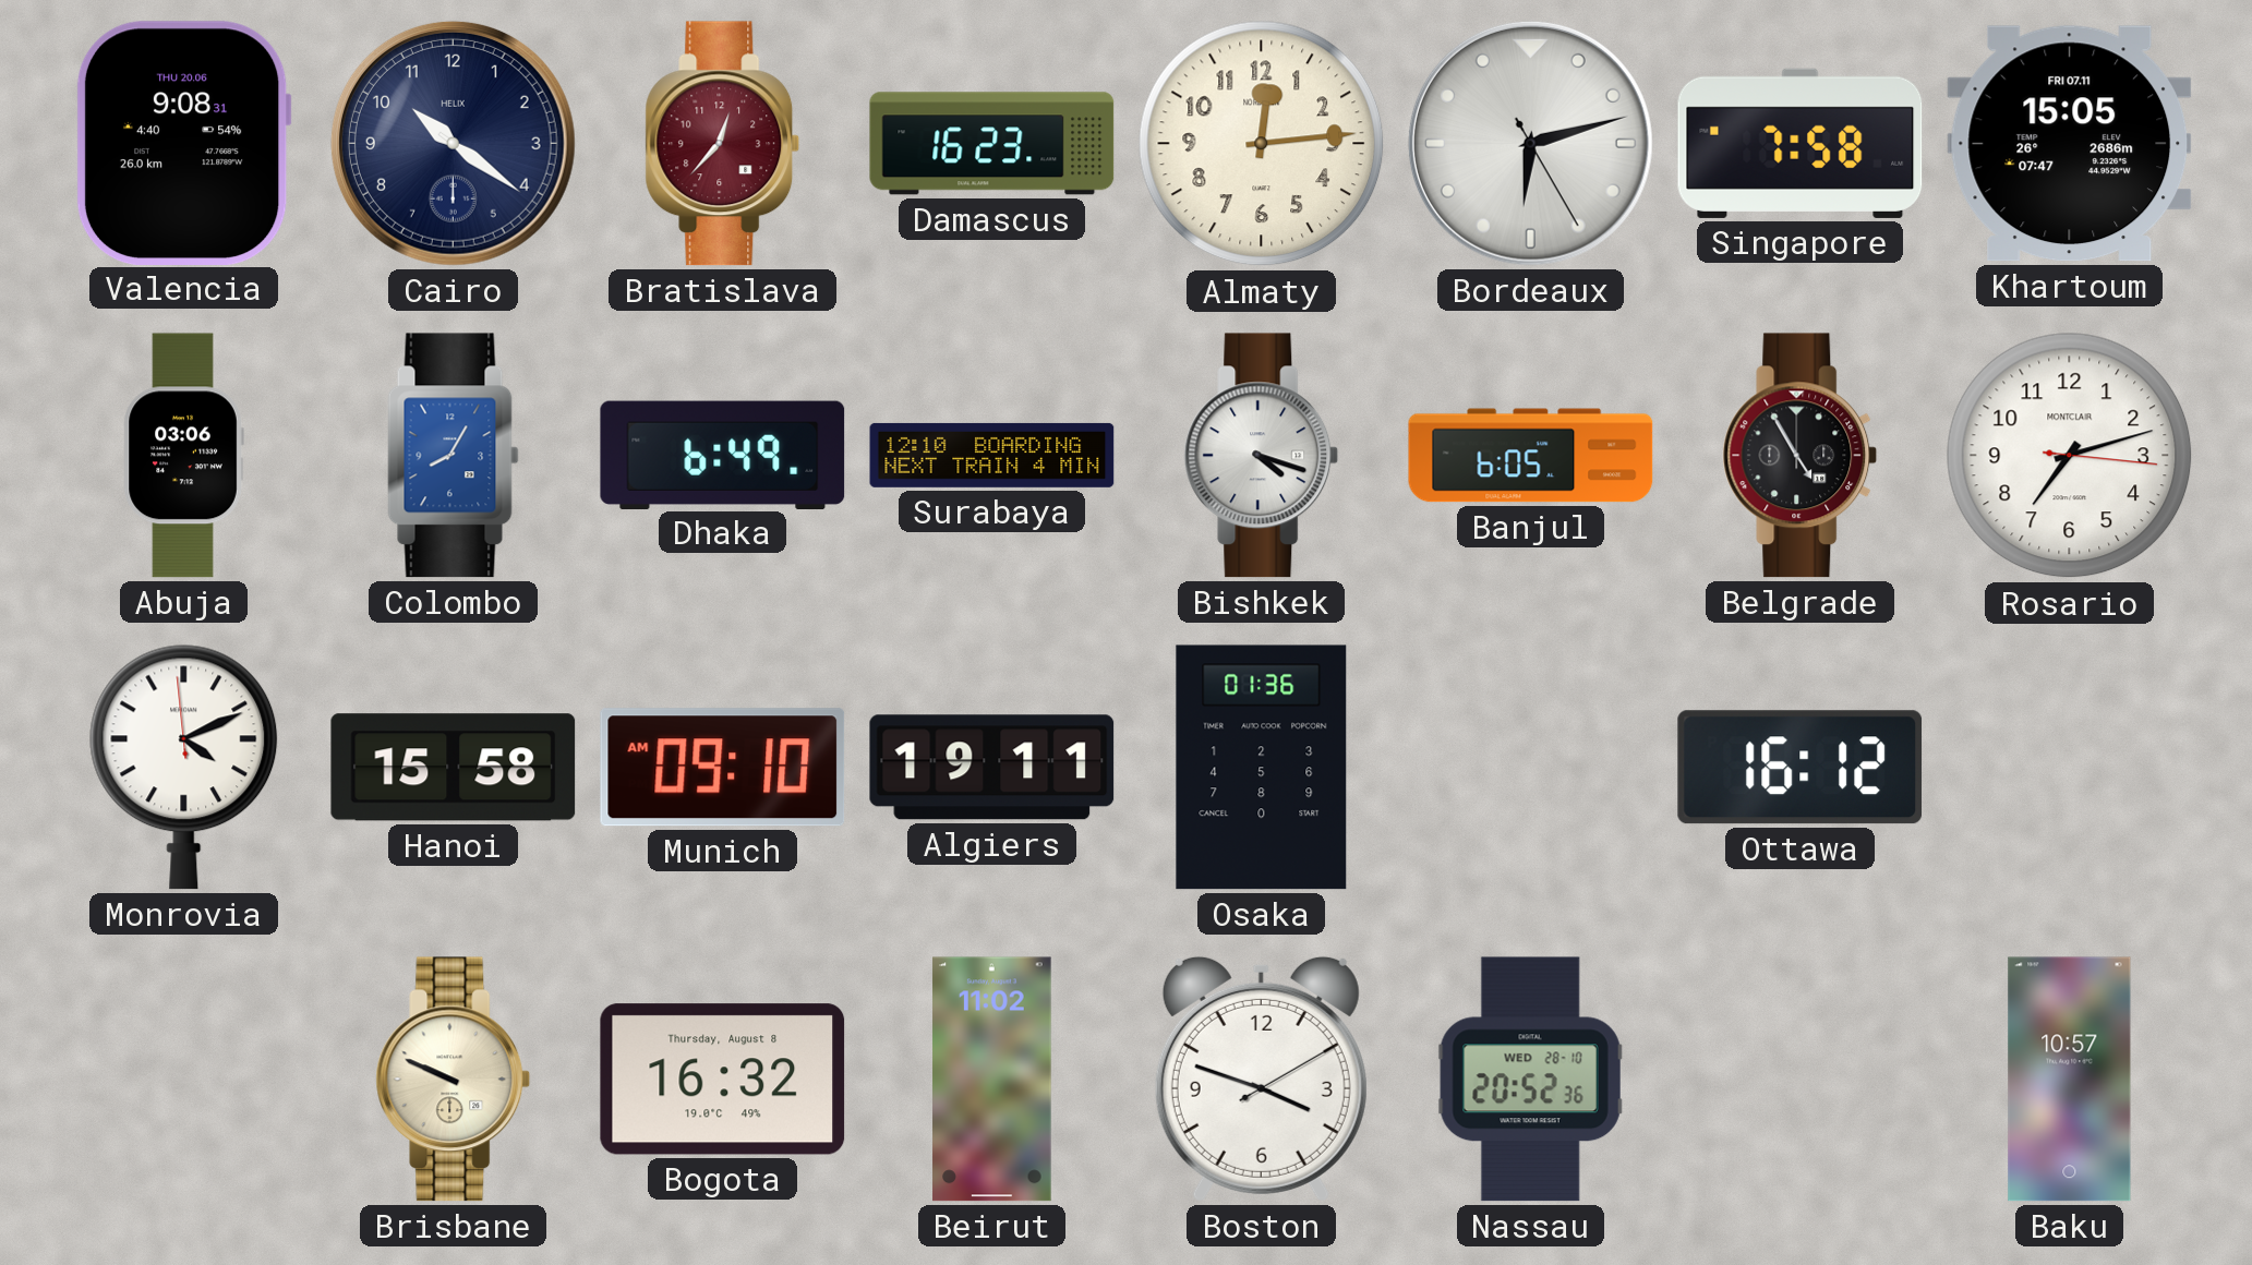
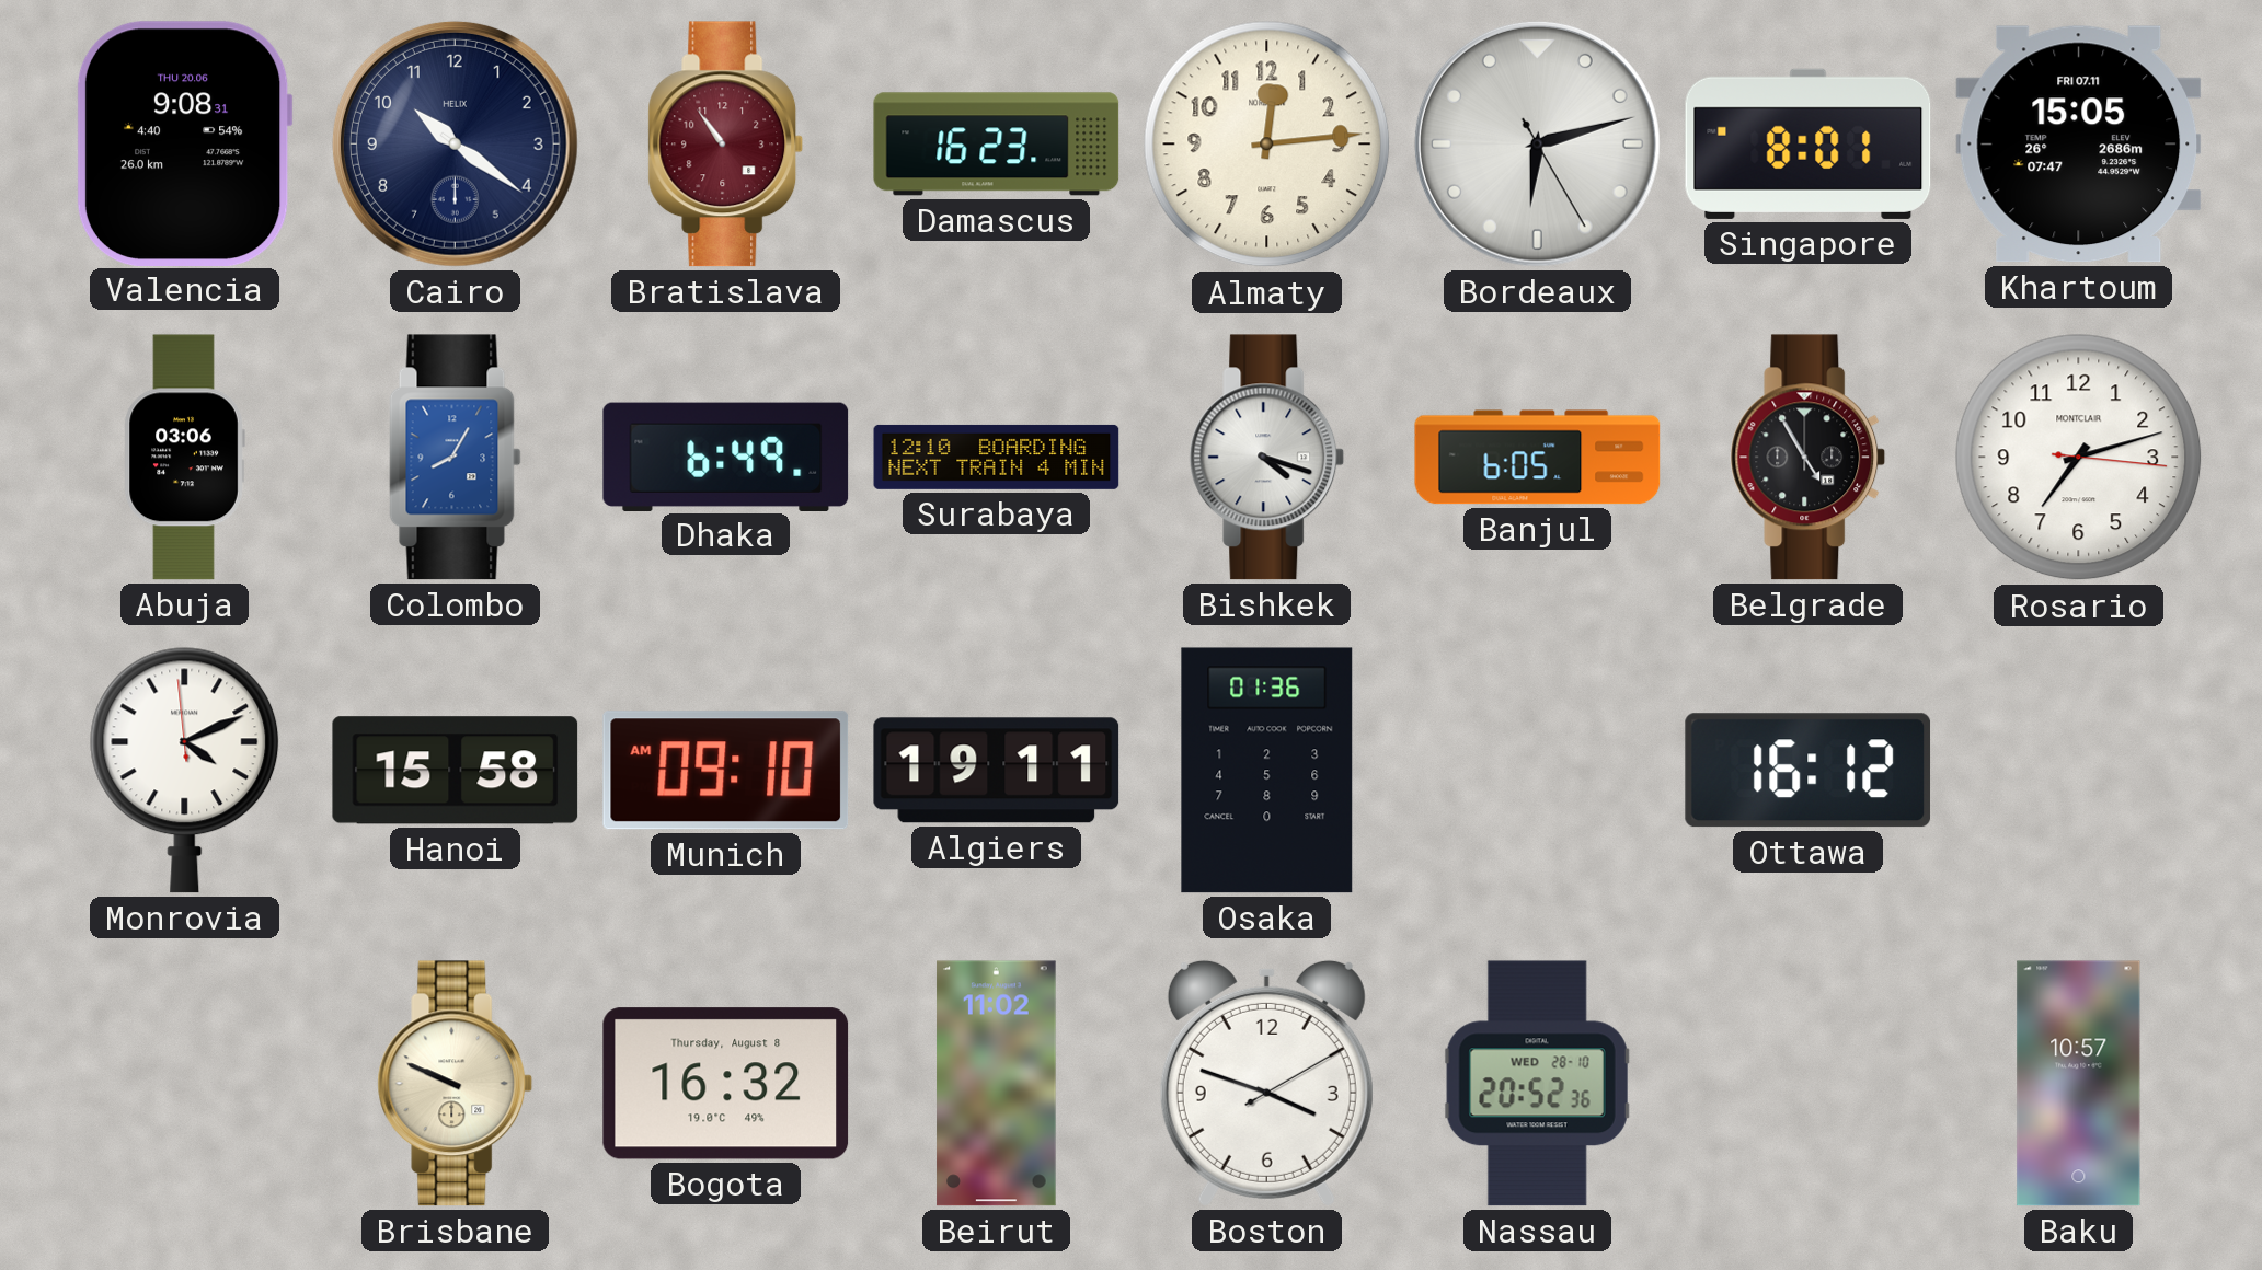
Bratislava: 12:37 -> 10:54
Singapore: 7:58 -> 8:01
